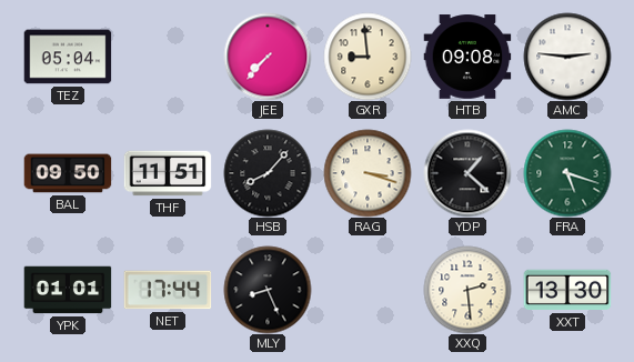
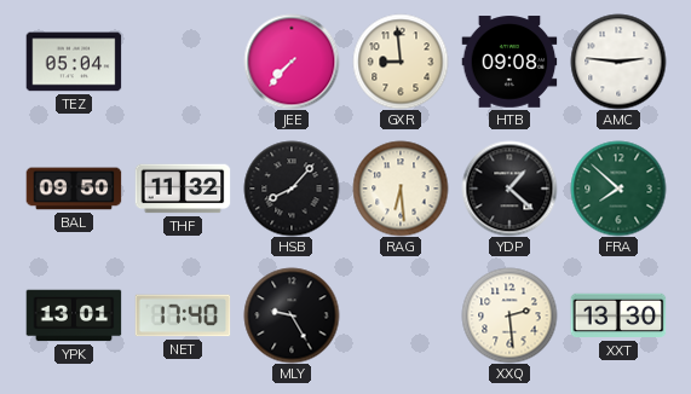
THF: 11:51 -> 11:32
RAG: 3:18 -> 6:29
FRA: 5:18 -> 7:52
YPK: 01:01 -> 13:01
NET: 17:44 -> 17:40
MLY: 8:26 -> 9:25
